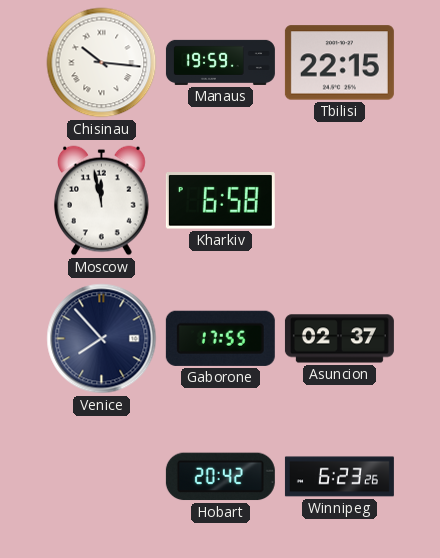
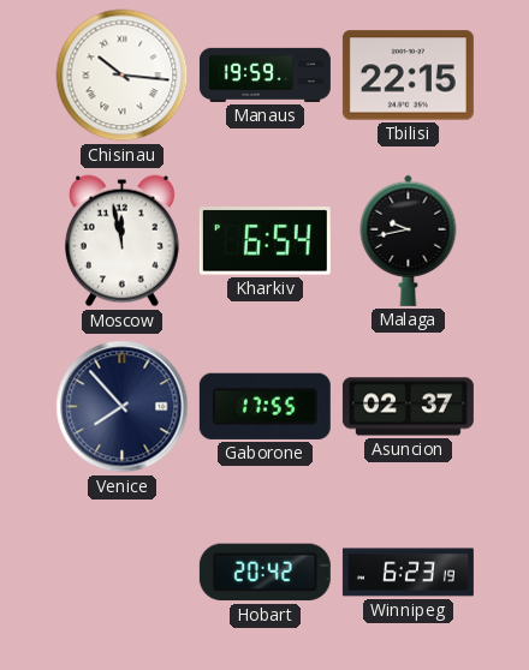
Kharkiv: 6:58 -> 6:54
Malaga: none -> 9:43
Winnipeg: 6:23:26 -> 6:23:19
